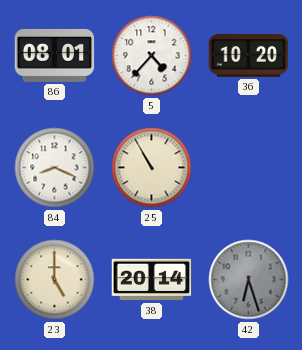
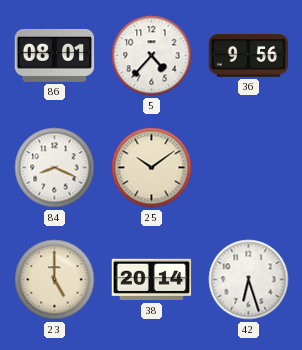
36: 10:20 -> 9:56
25: 10:55 -> 10:09
42 dial: grey -> white
